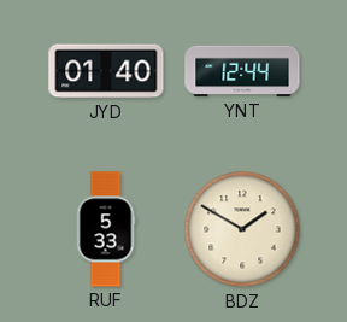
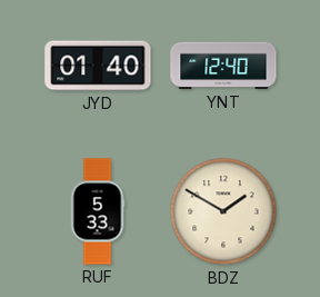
YNT: 12:44 -> 12:40
